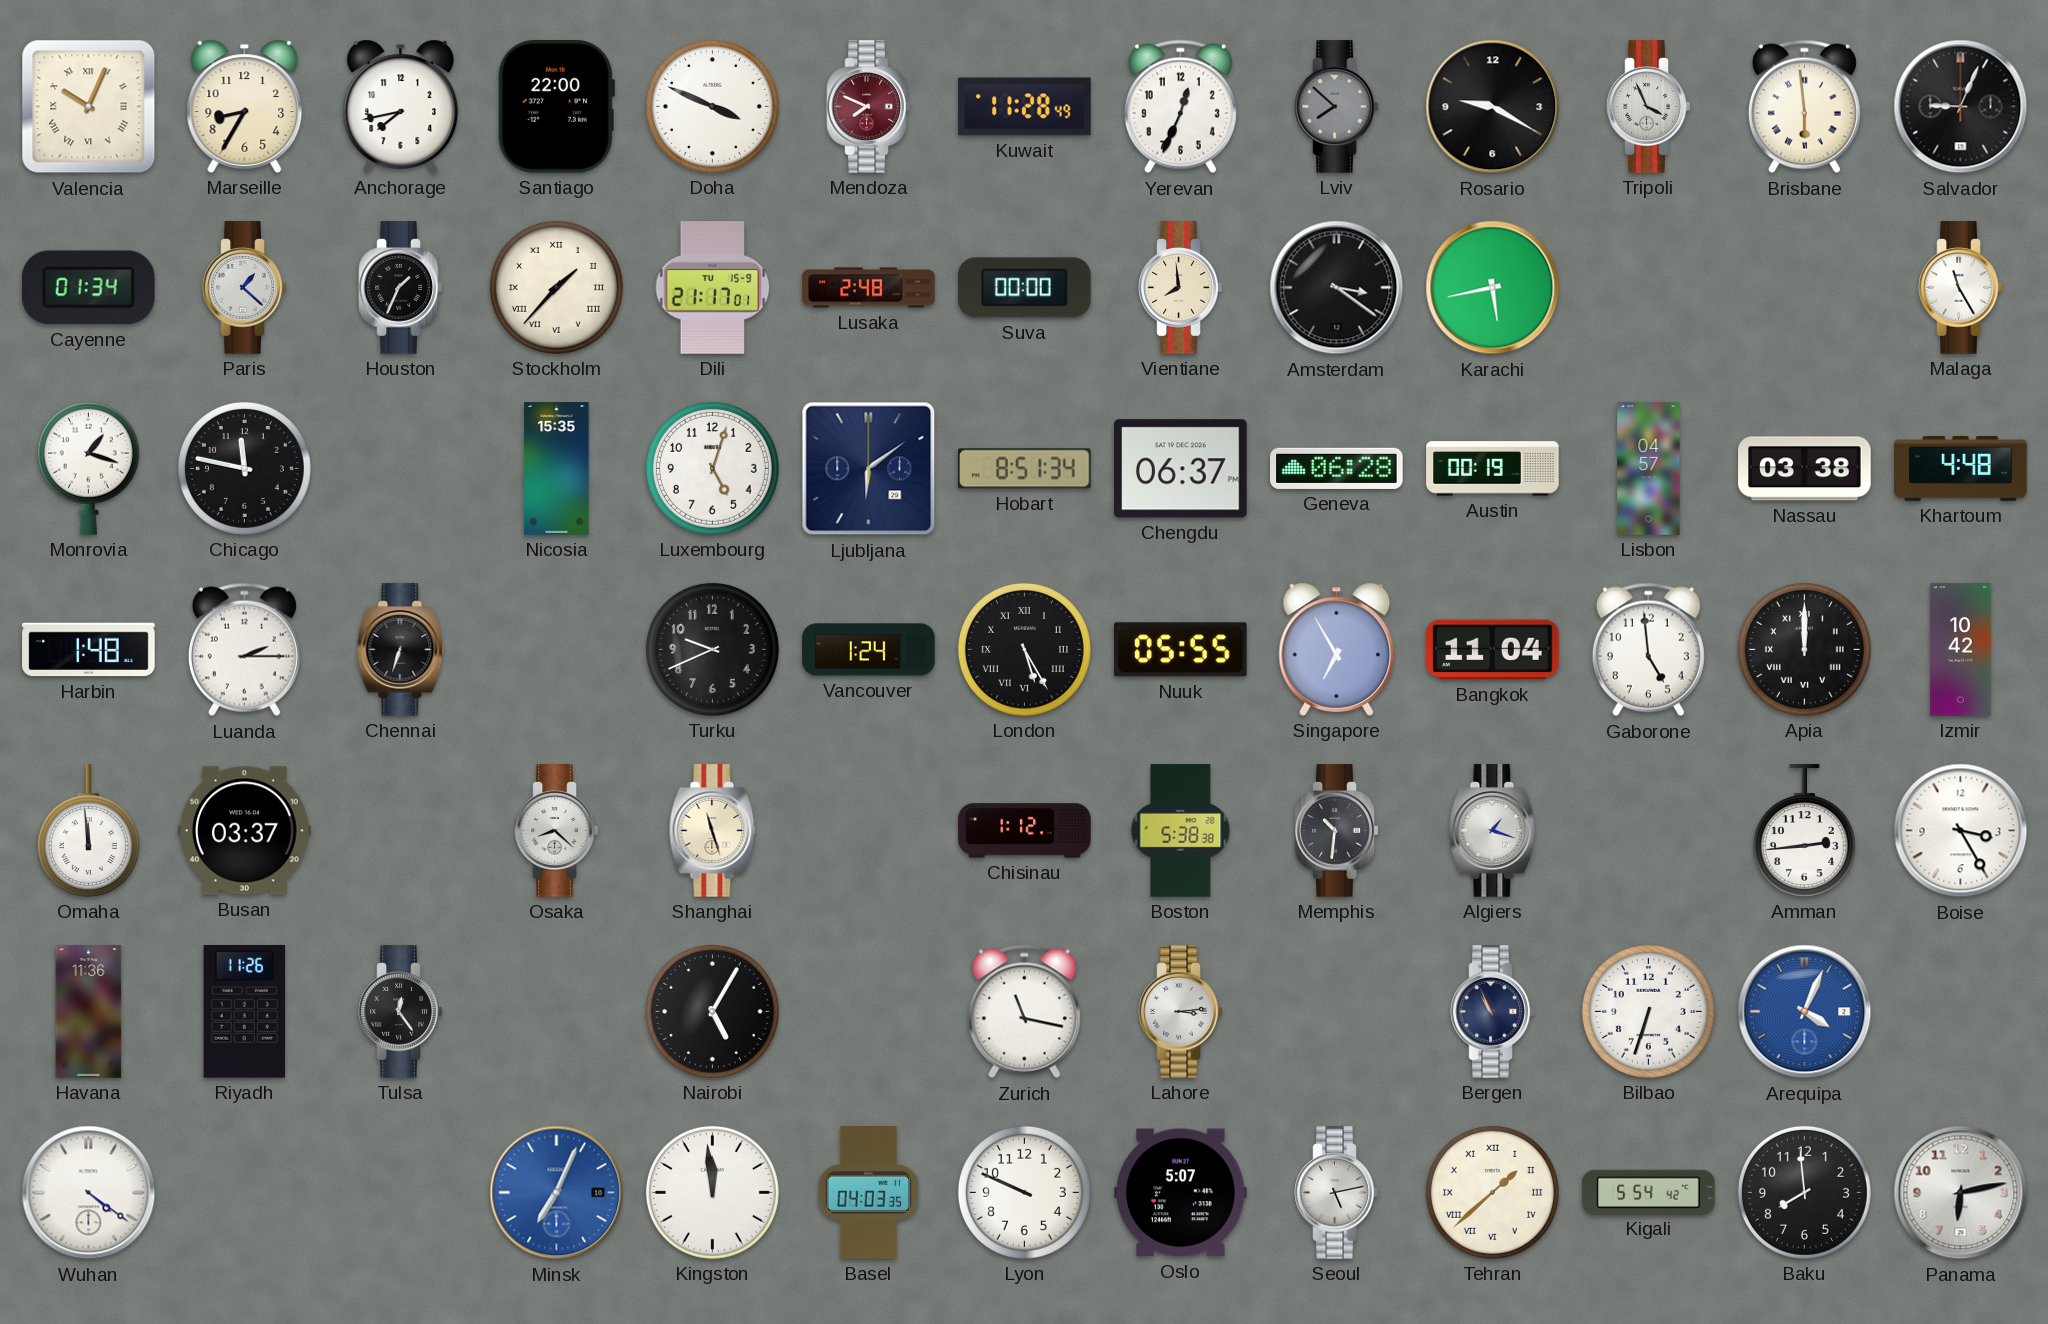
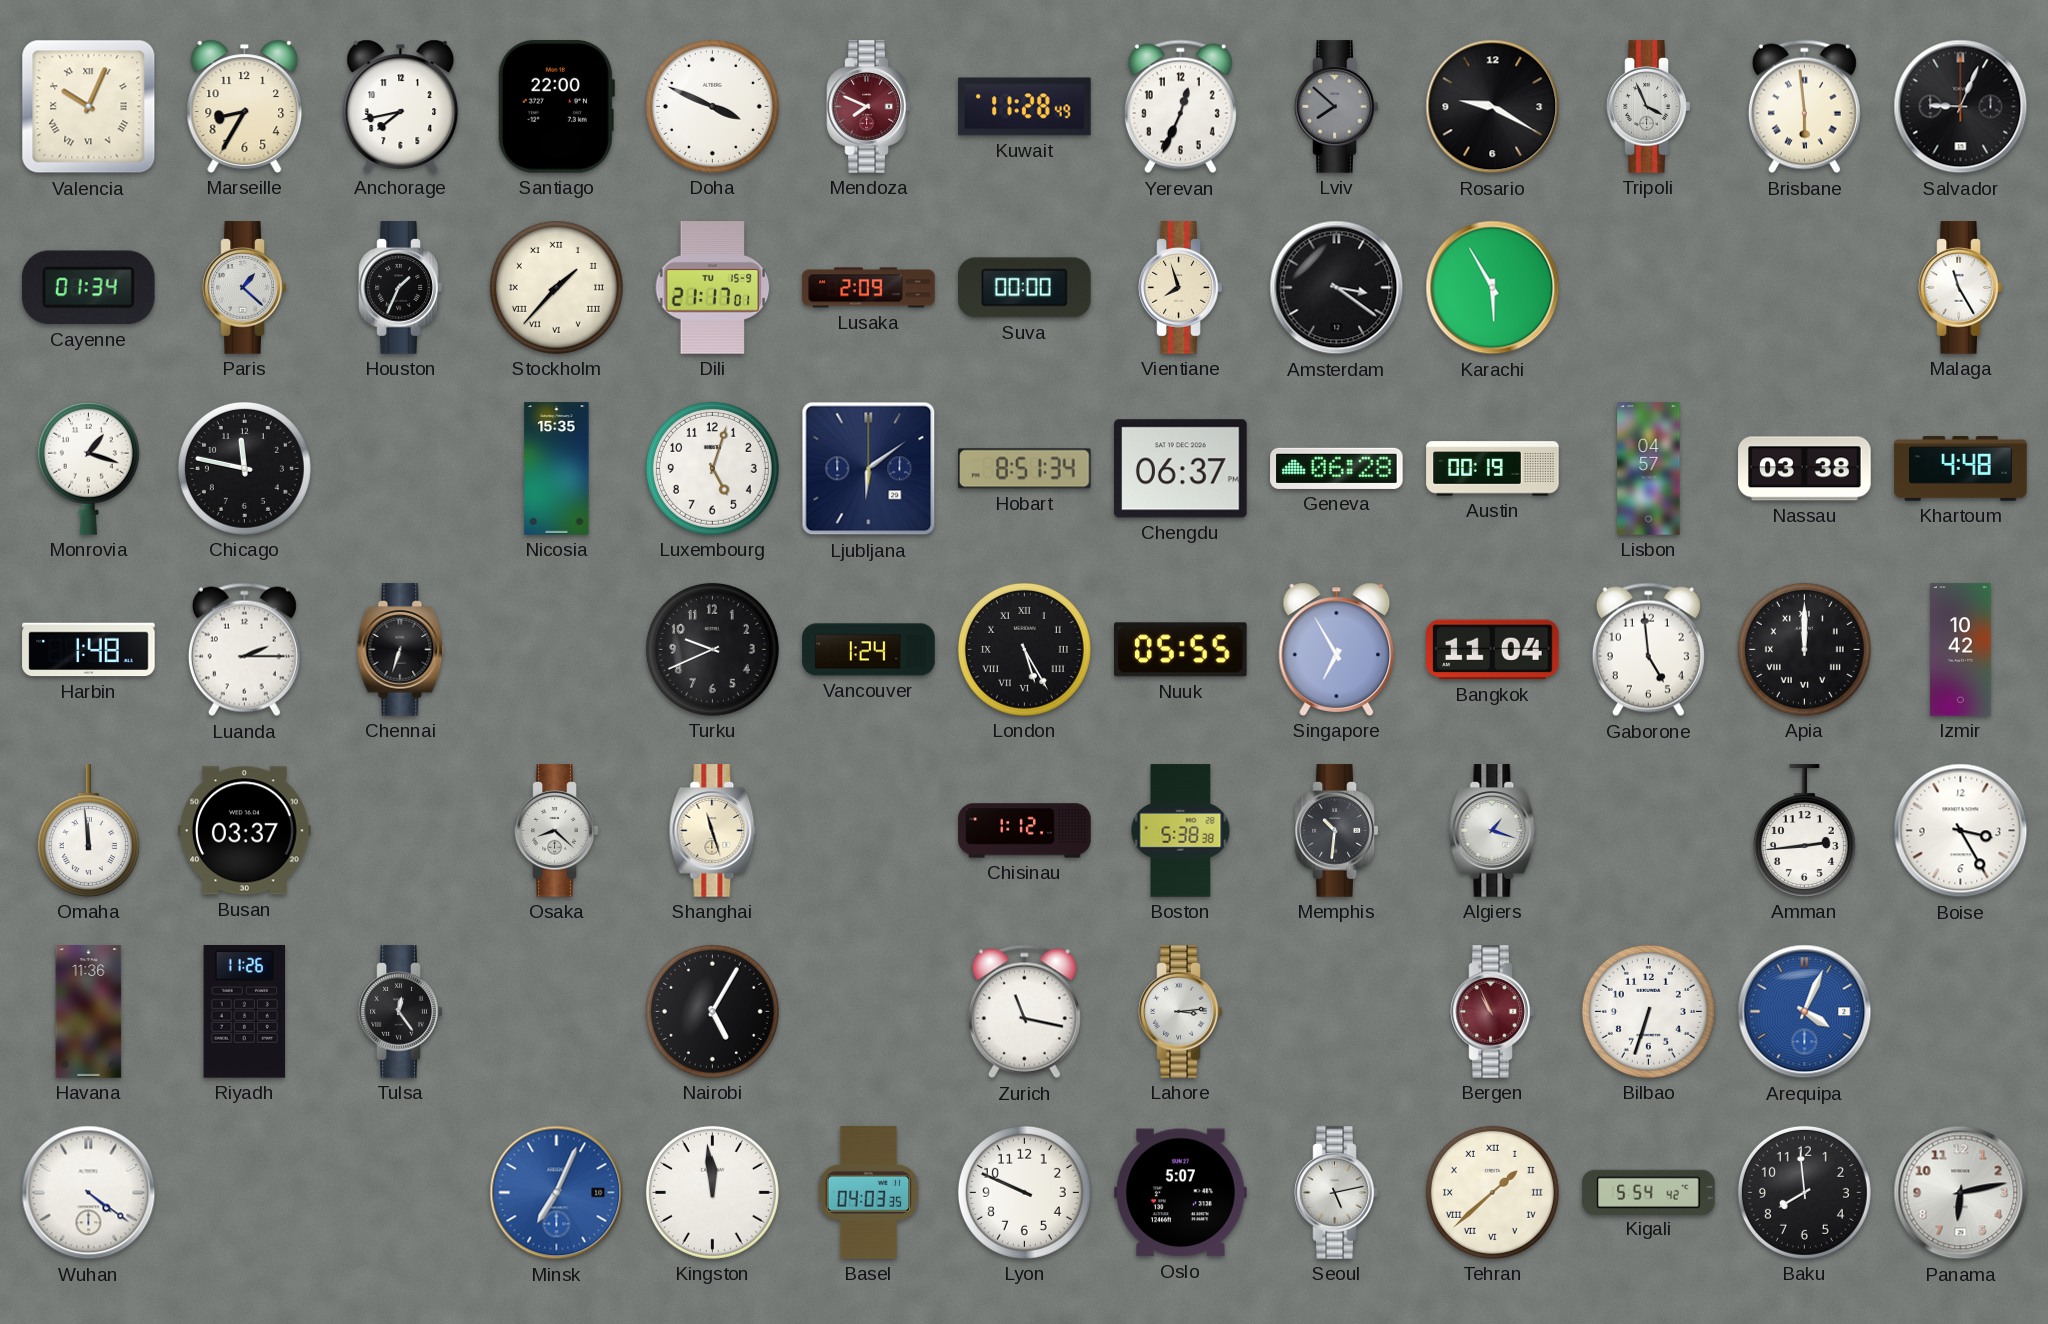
Lusaka: 2:48 -> 2:09
Vientiane: 7:59 -> 7:57
Karachi: 5:43 -> 5:55
Bergen dial: navy -> burgundy
